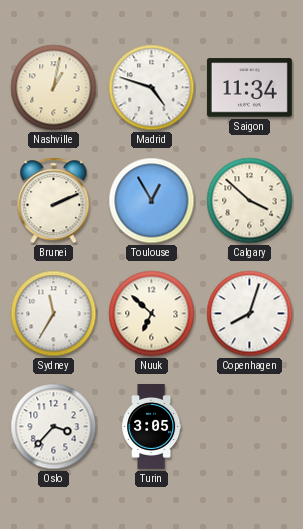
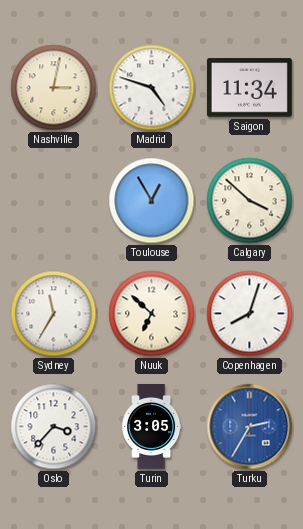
Nashville: 1:02 -> 3:02
Brunei: 2:11 -> none
Turku: none -> 2:35
